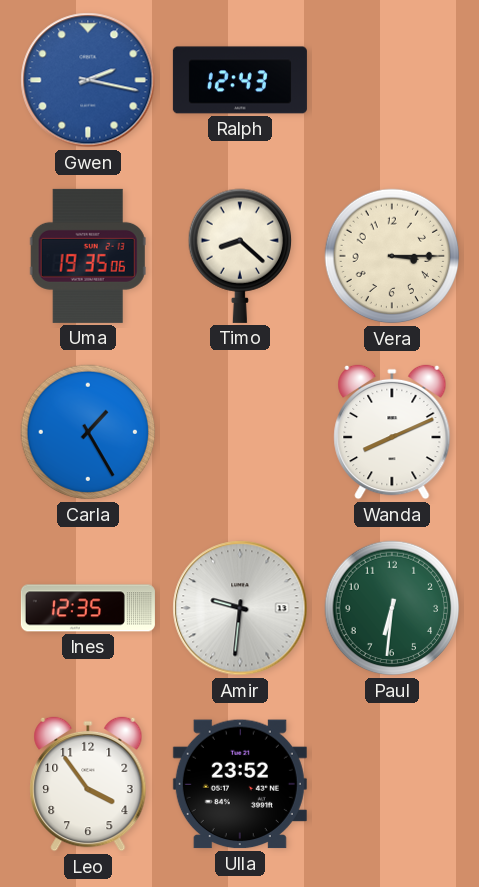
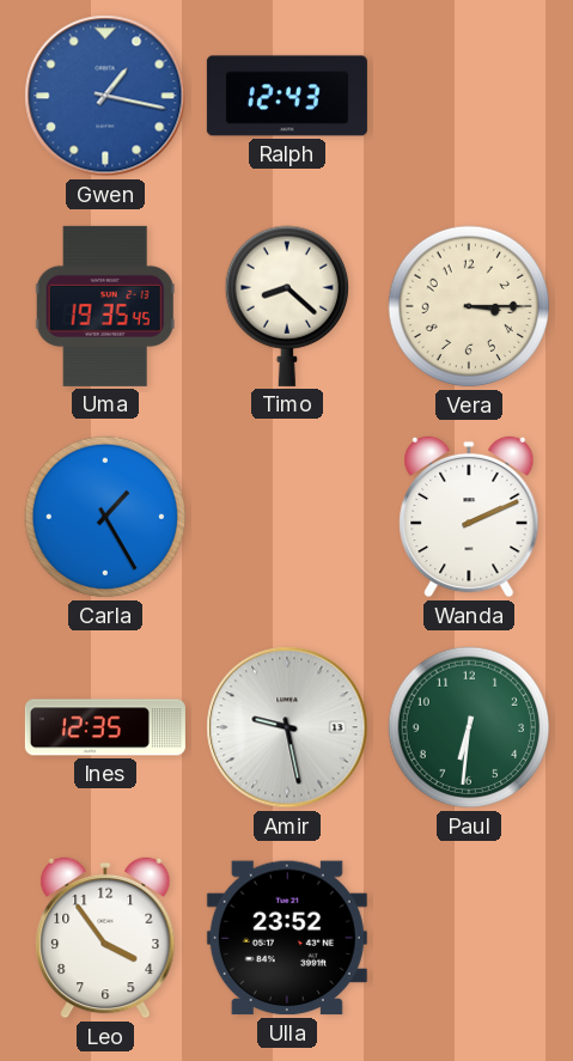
Gwen: 2:17 -> 1:17
Uma: 19:35:06 -> 19:35:45
Wanda: 8:11 -> 2:11
Amir: 9:31 -> 9:28
